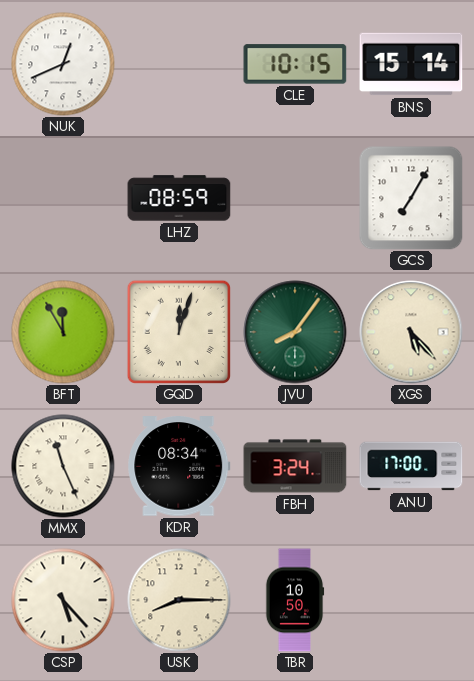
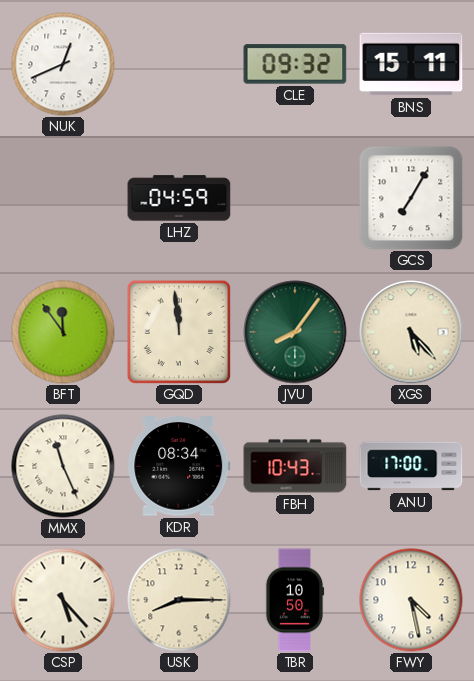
CLE: 10:15 -> 09:32
BNS: 15:14 -> 15:11
LHZ: 08:59 -> 04:59
BFT: 11:55 -> 11:54
GQD: 12:03 -> 11:59
FBH: 3:24 -> 10:43
FWY: none -> 4:28
